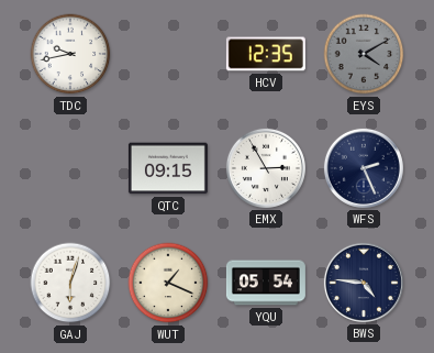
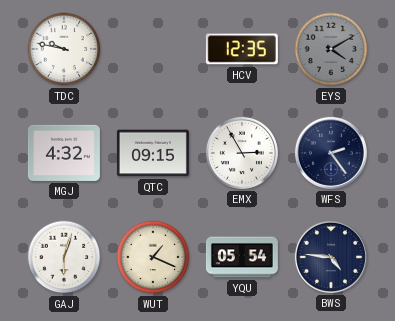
TDC: 9:43 -> 9:47
MGJ: none -> 4:32
WFS: 2:26 -> 2:24
